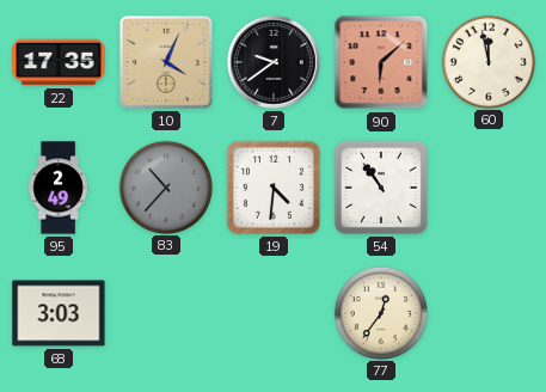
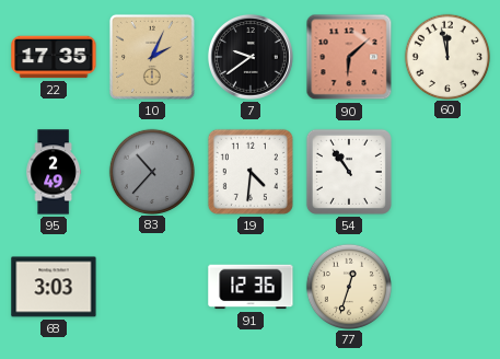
10: 4:04 -> 2:04
91: none -> 12:36
77: 12:36 -> 12:33
